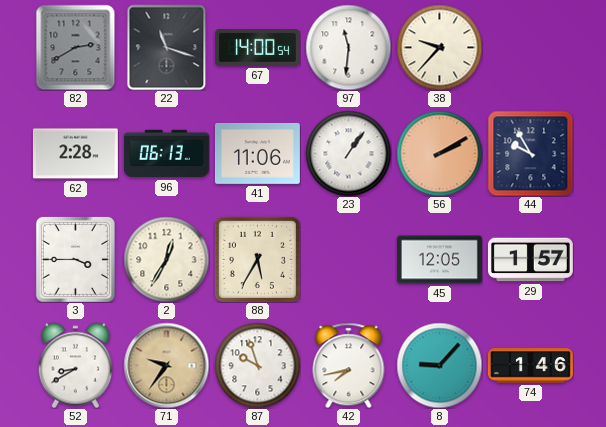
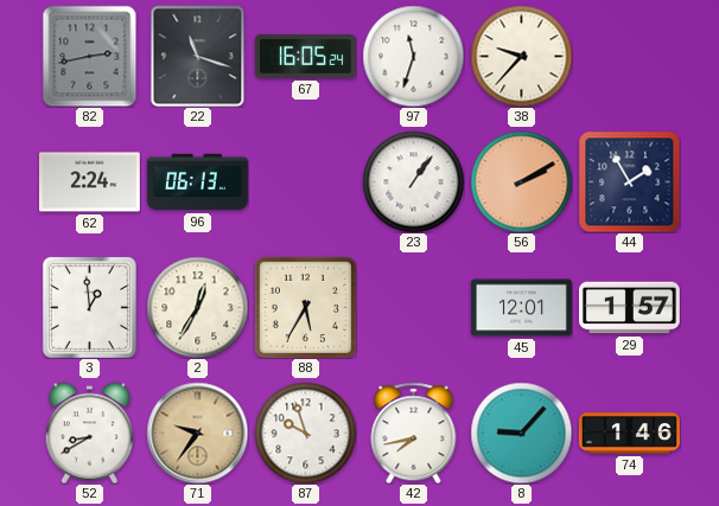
82: 2:40 -> 2:43
67: 14:00 -> 16:05
97: 11:31 -> 11:33
62: 2:28 -> 2:24
41: 11:06 -> none
44: 9:55 -> 1:55
3: 3:45 -> 12:59
45: 12:05 -> 12:01
